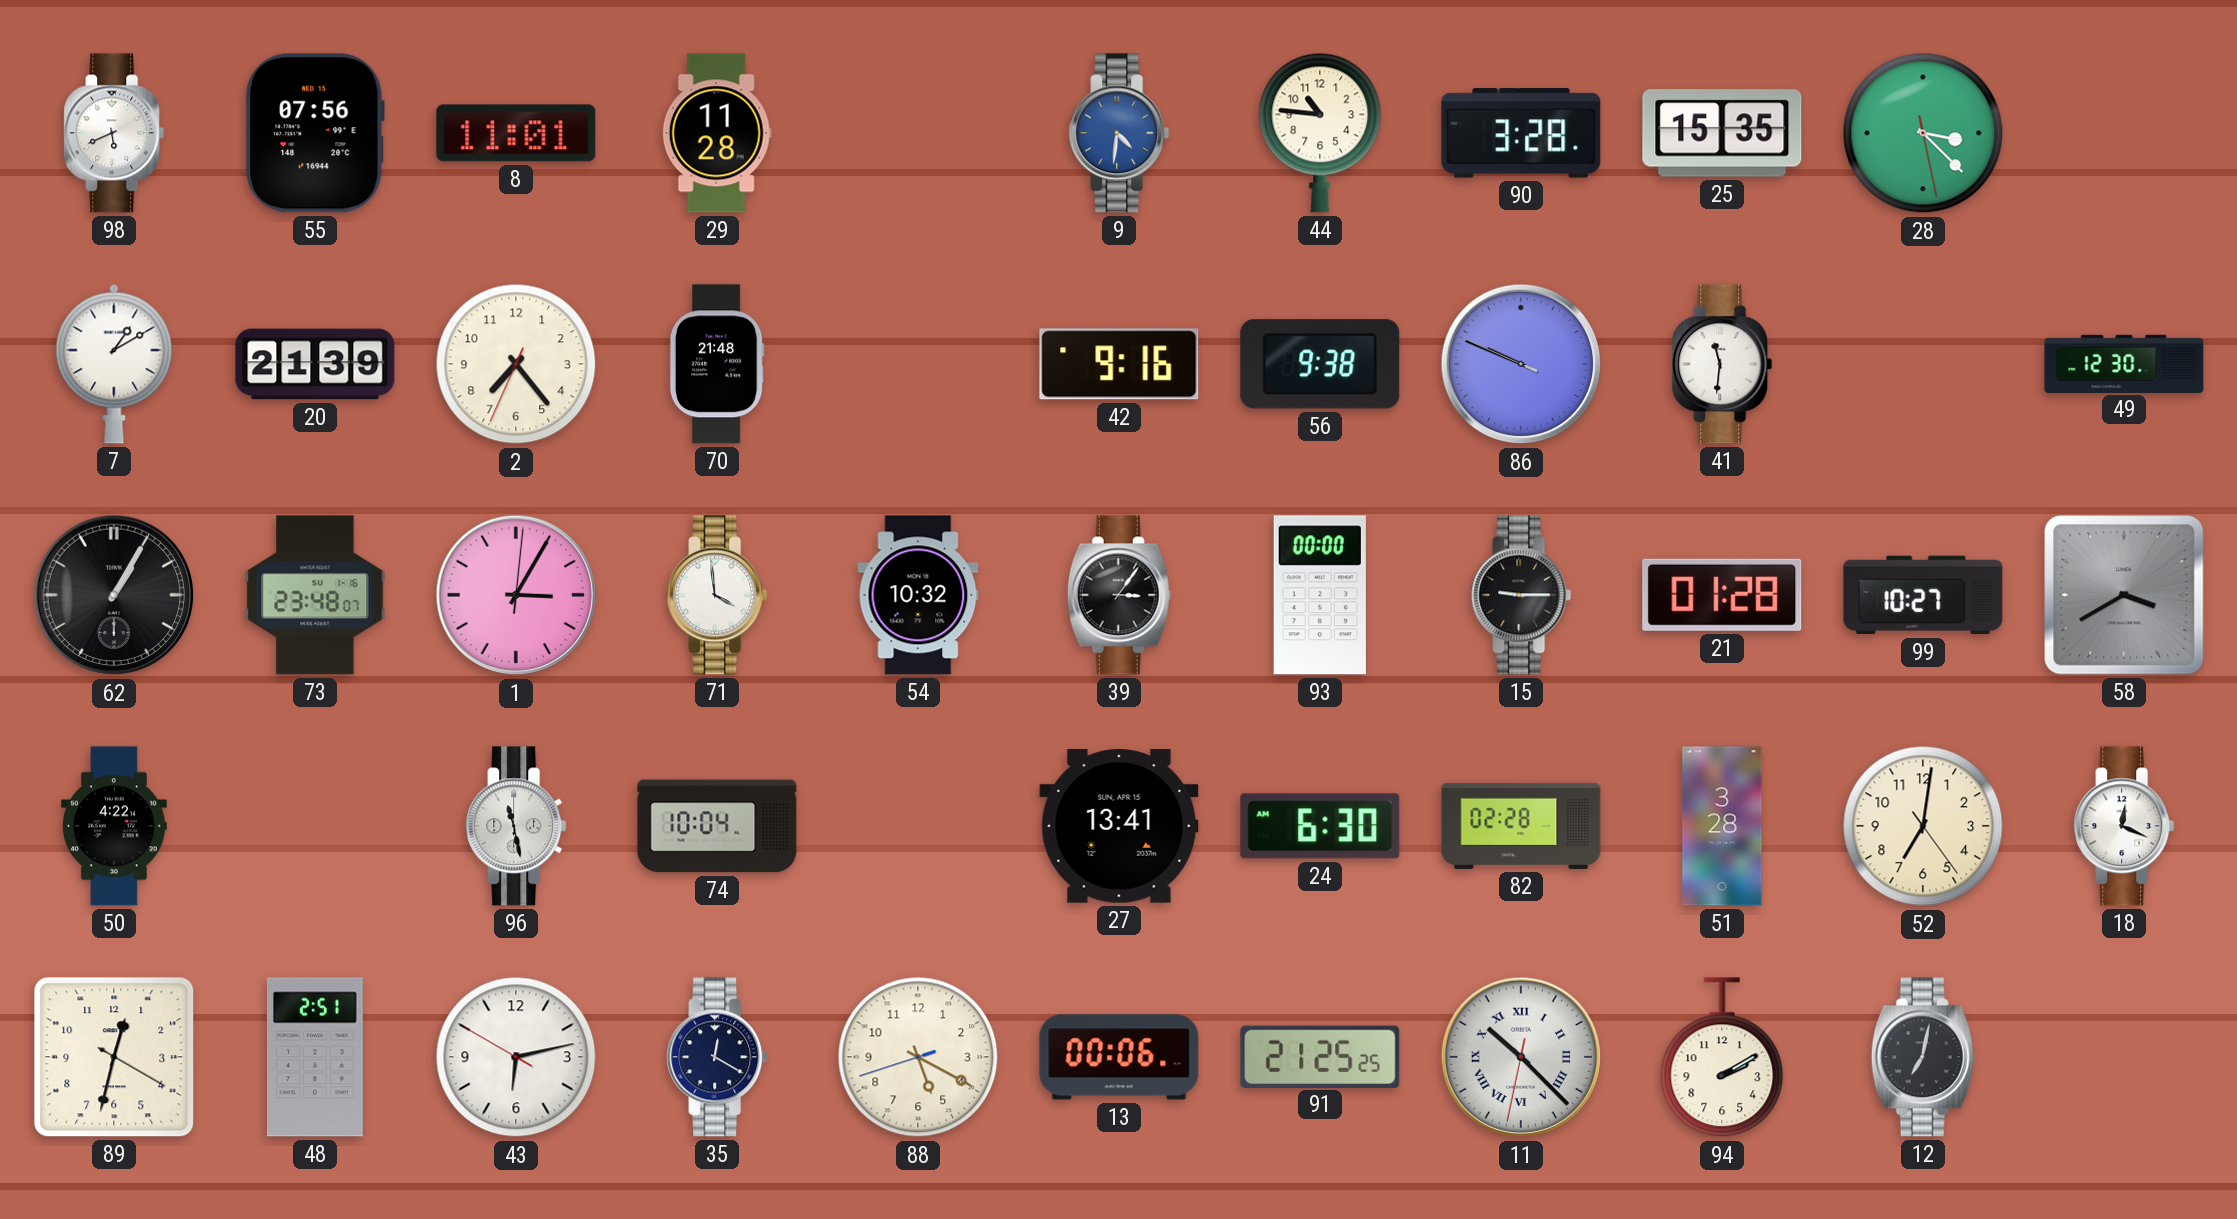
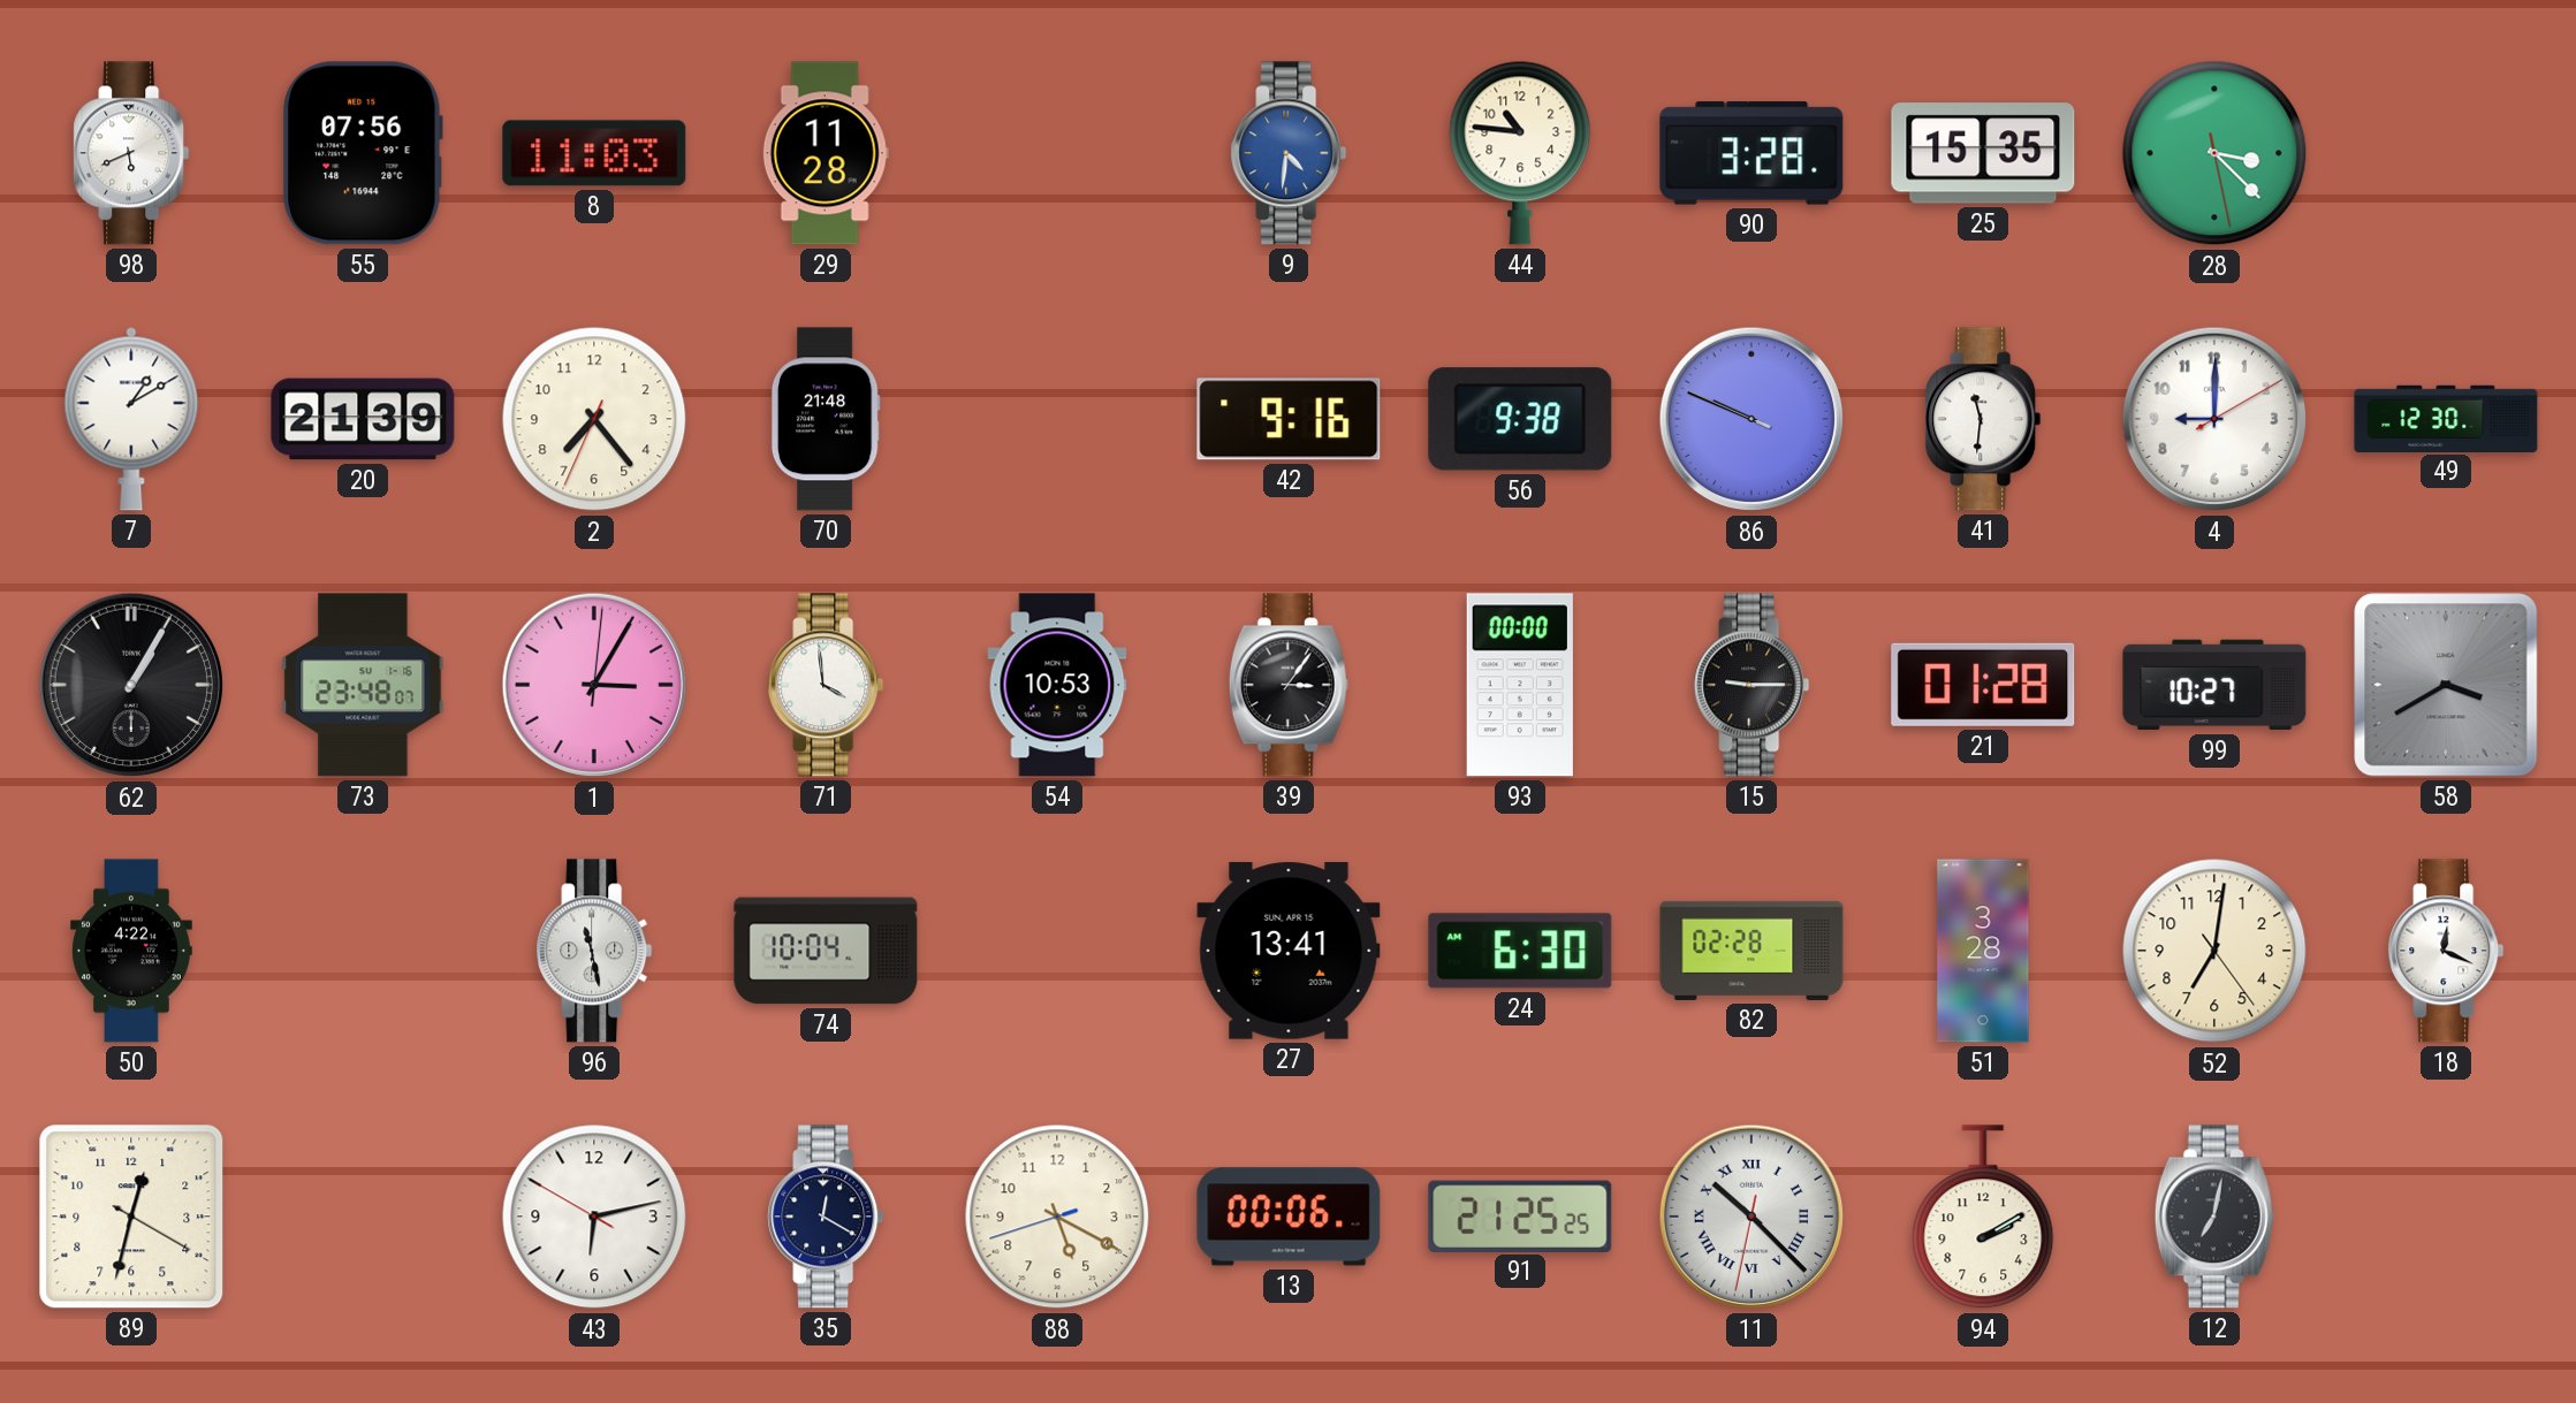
8: 11:01 -> 11:03
4: none -> 9:00
54: 10:32 -> 10:53
48: 2:51 -> none
